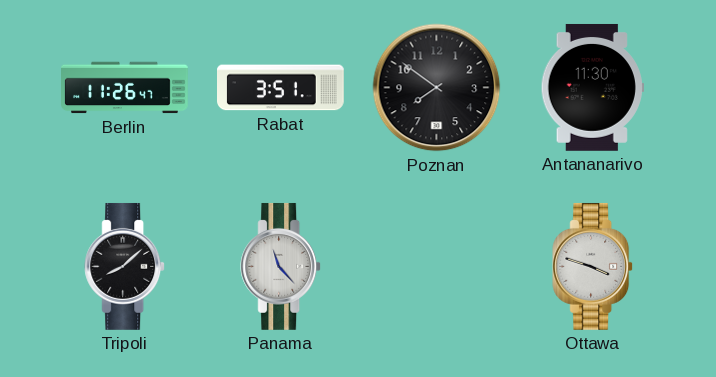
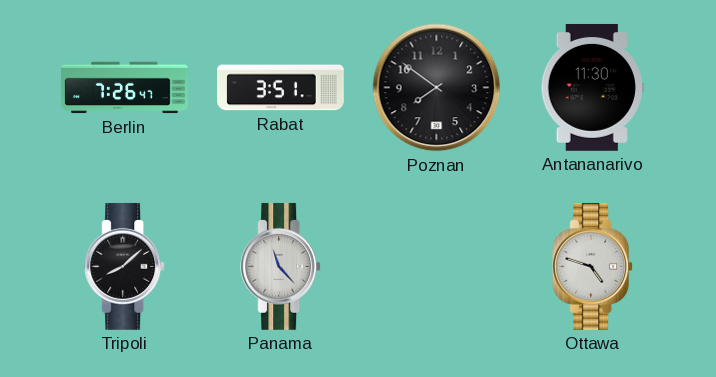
Berlin: 11:26 -> 7:26
Ottawa: 3:48 -> 4:48
